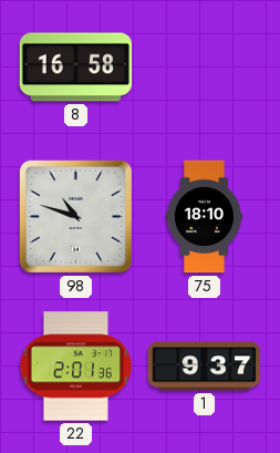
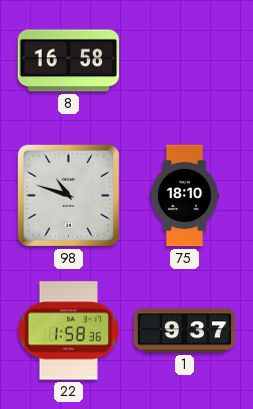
22: 2:01 -> 1:58
